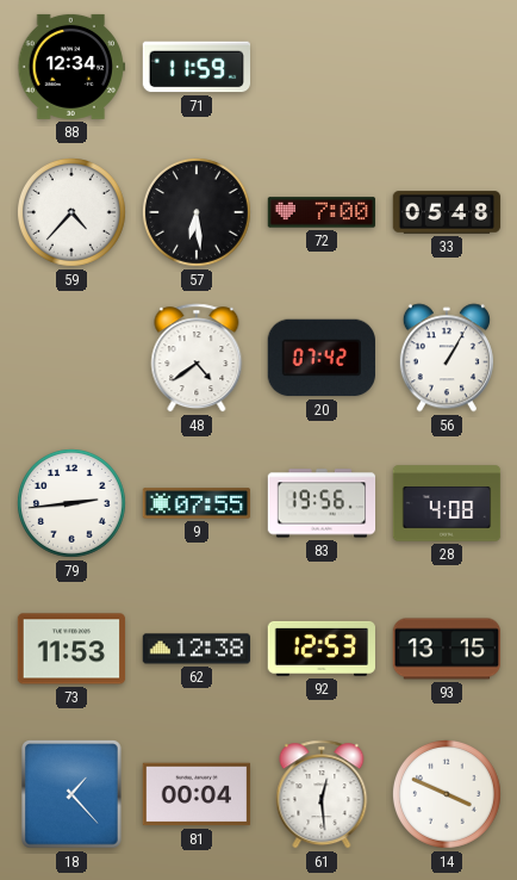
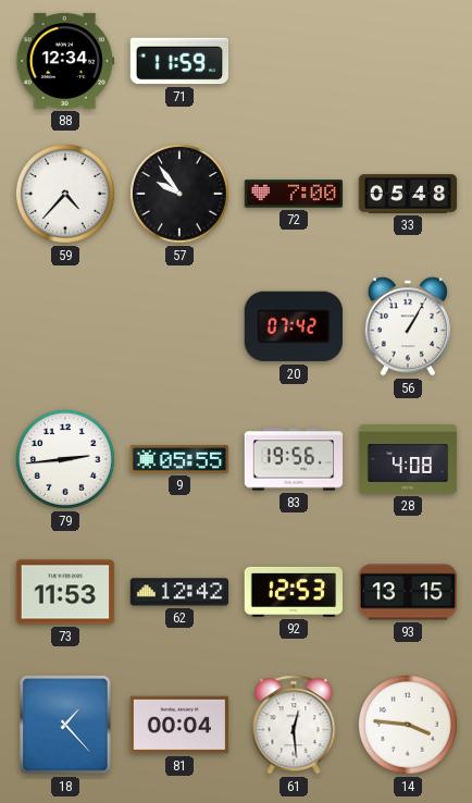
57: 6:29 -> 9:54
48: 4:39 -> none
9: 07:55 -> 05:55
62: 12:38 -> 12:42
14: 3:49 -> 3:46
